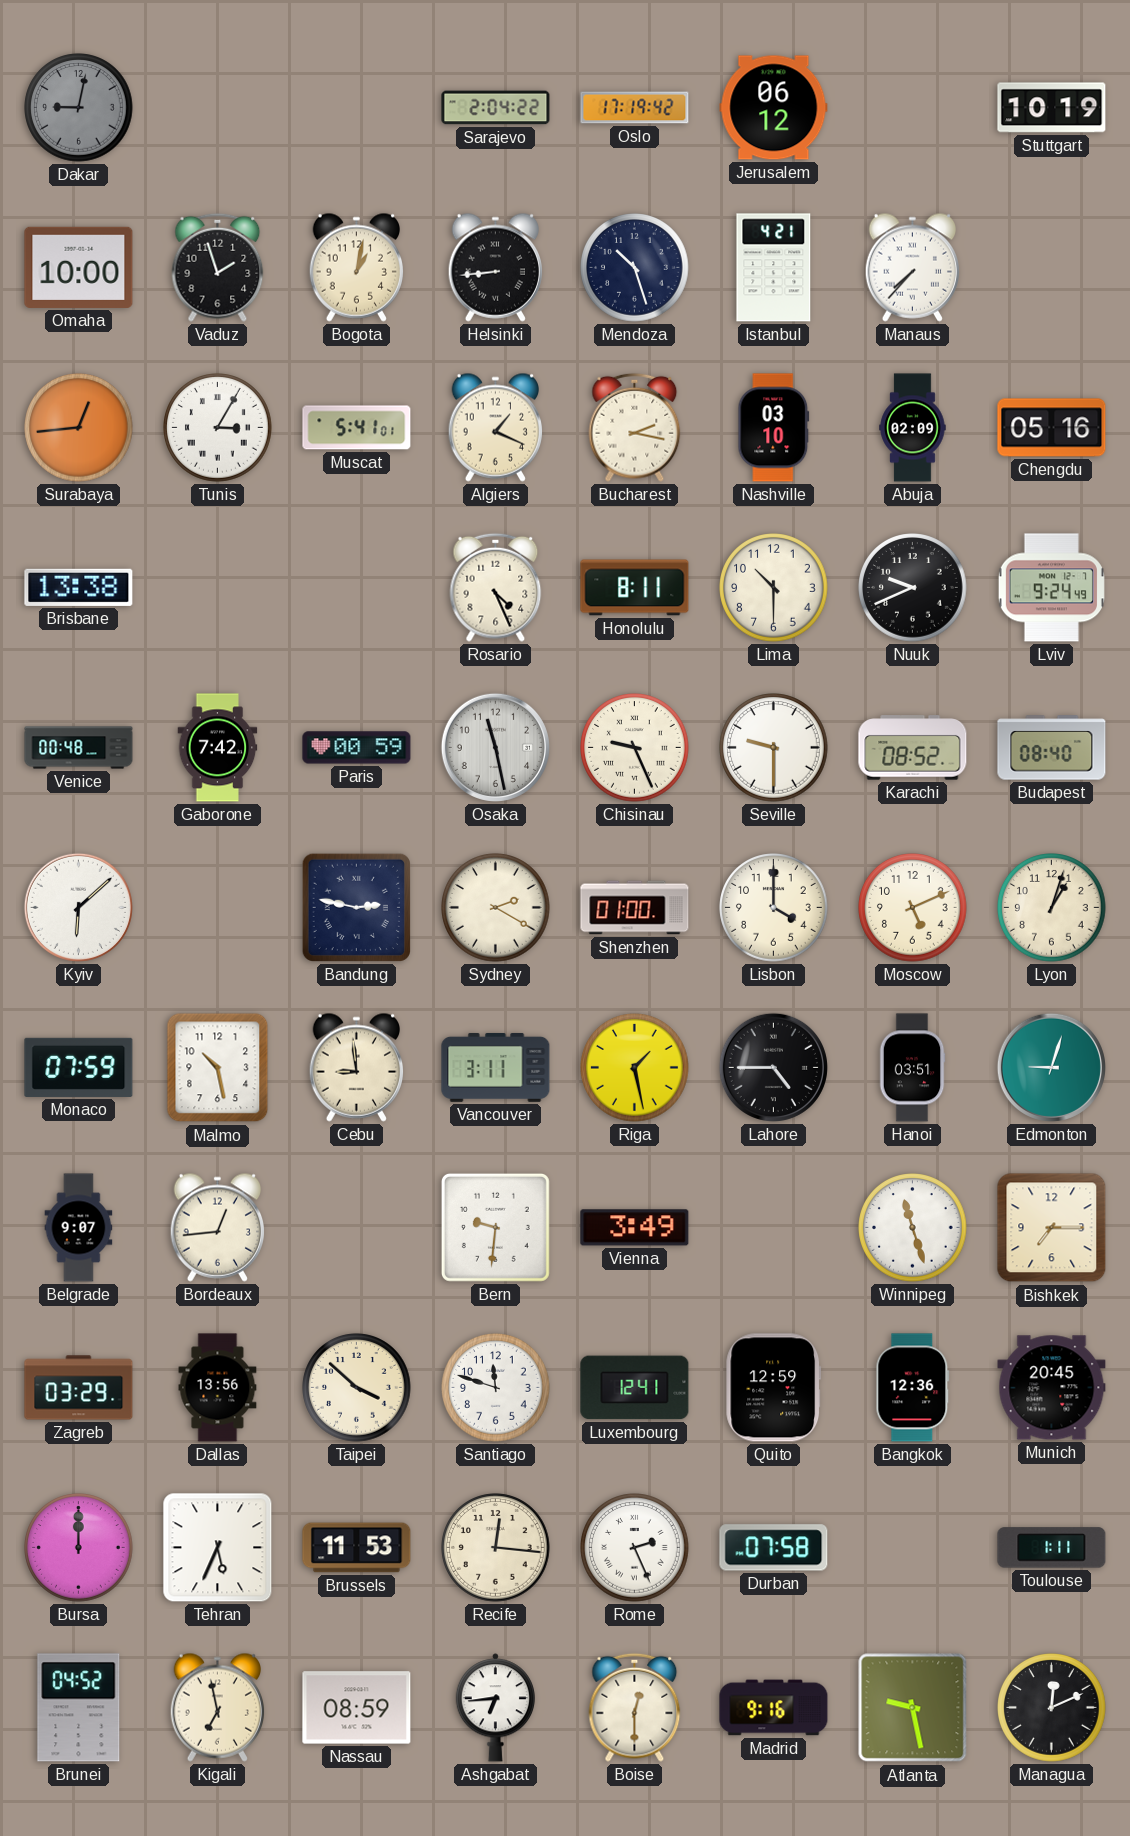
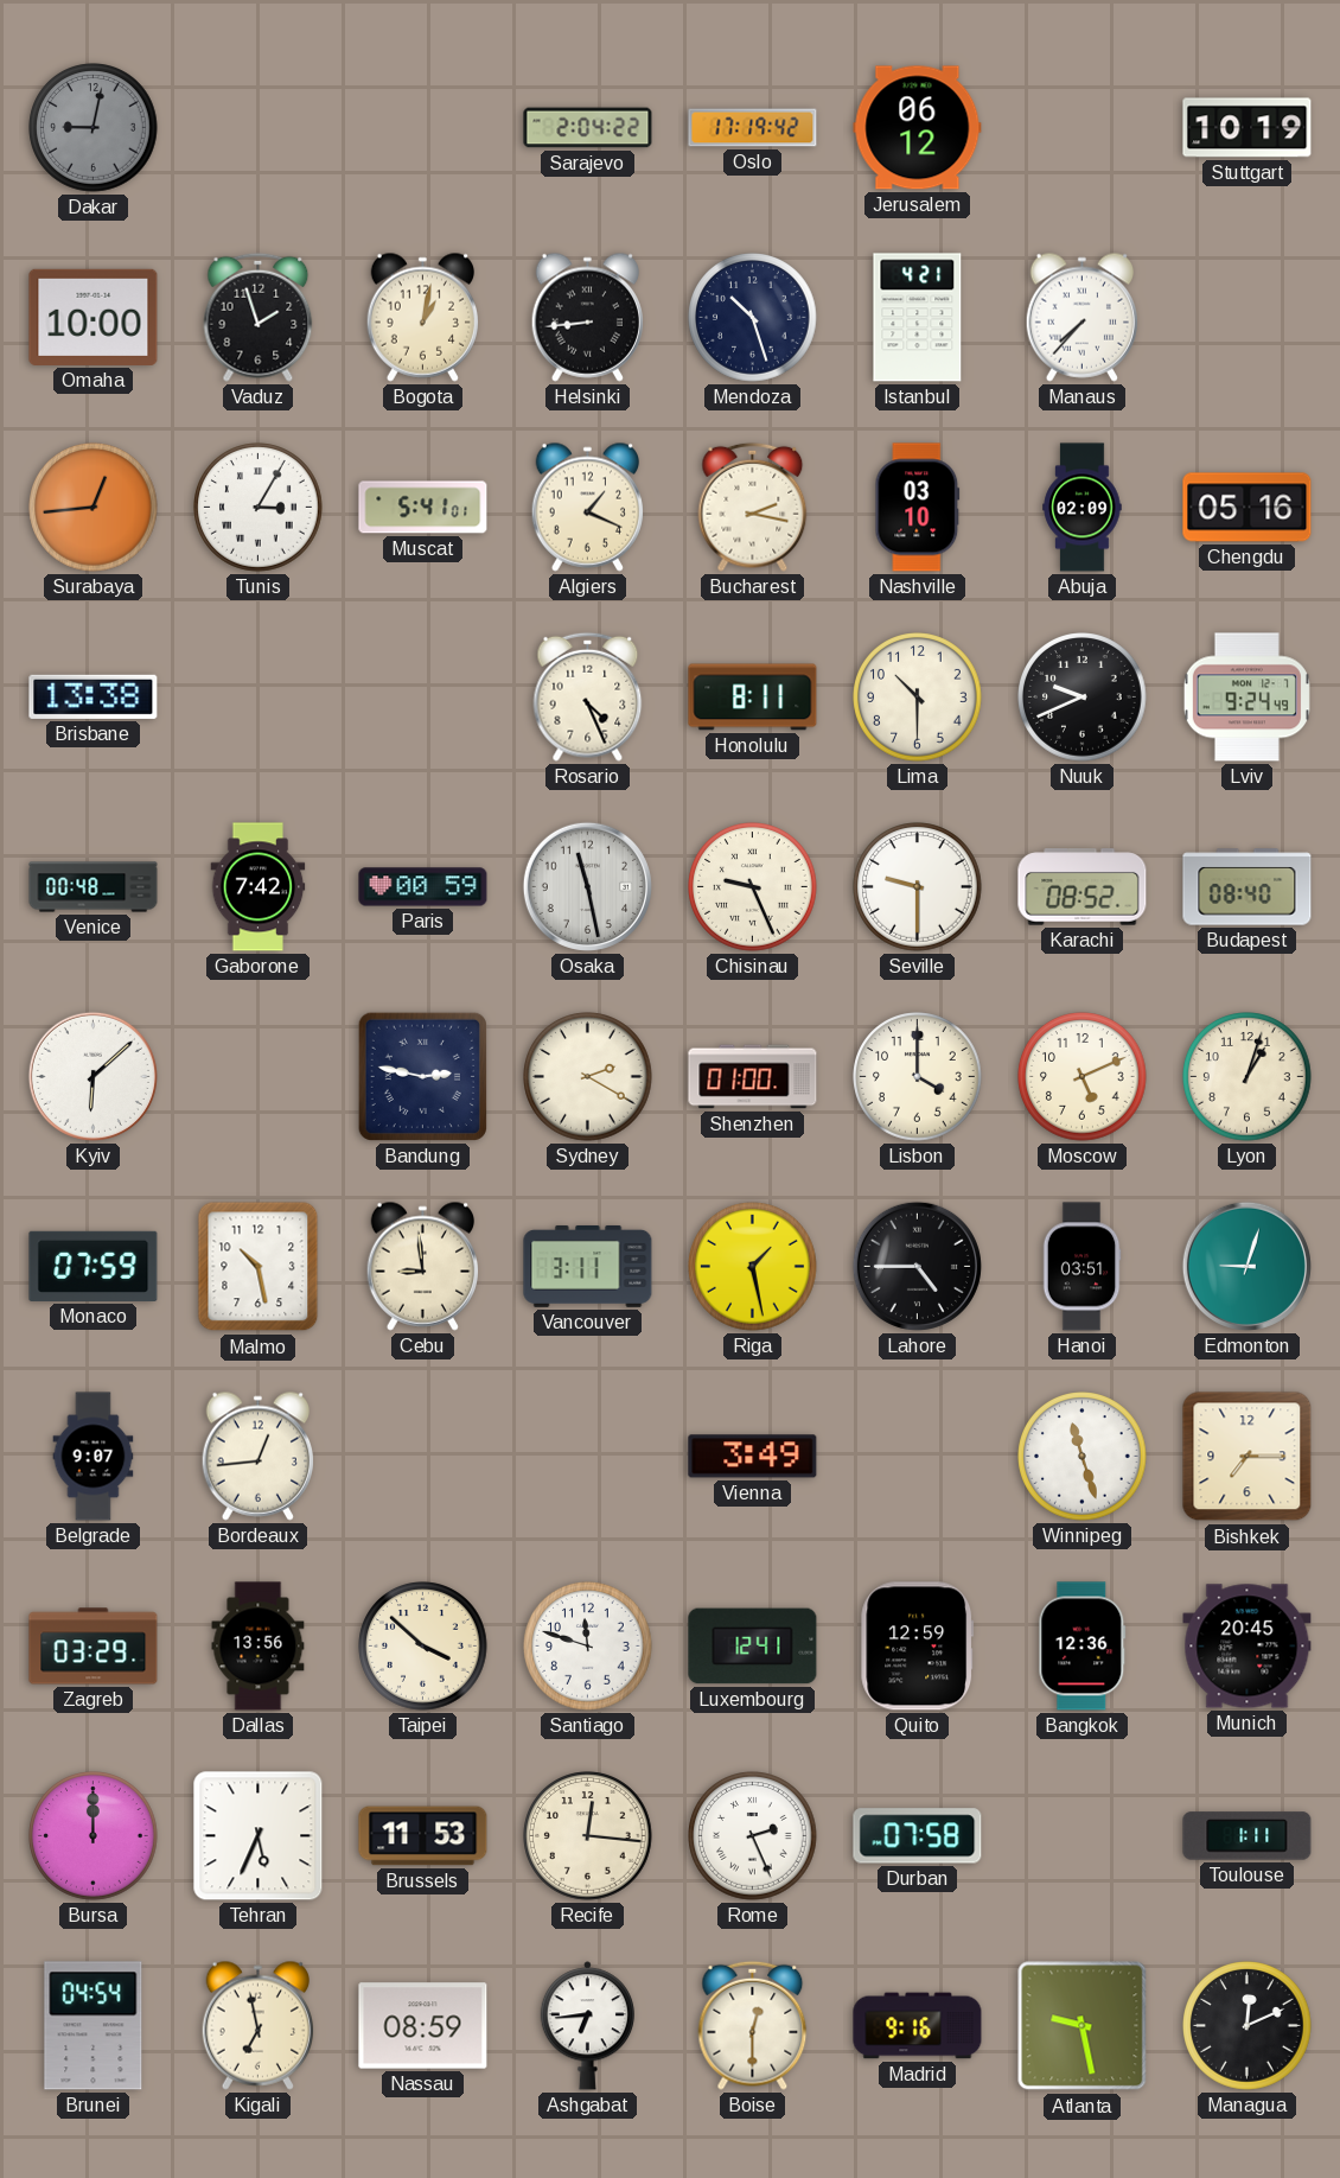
Bern: 9:31 -> none
Brunei: 04:52 -> 04:54
